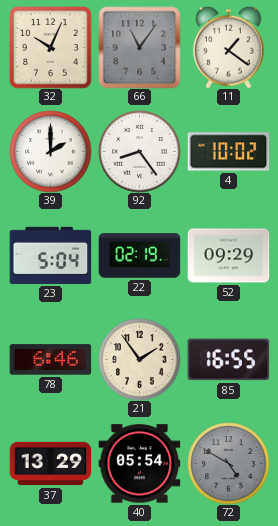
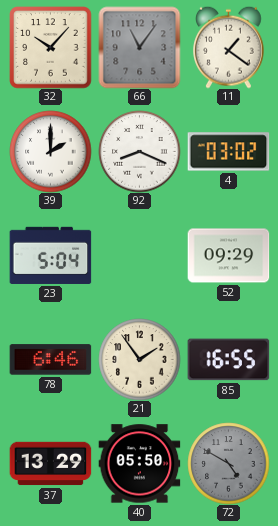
32: 10:04 -> 10:07
92: 8:24 -> 8:19
4: 10:02 -> 03:02
22: 02:19 -> none
40: 05:54 -> 05:50
